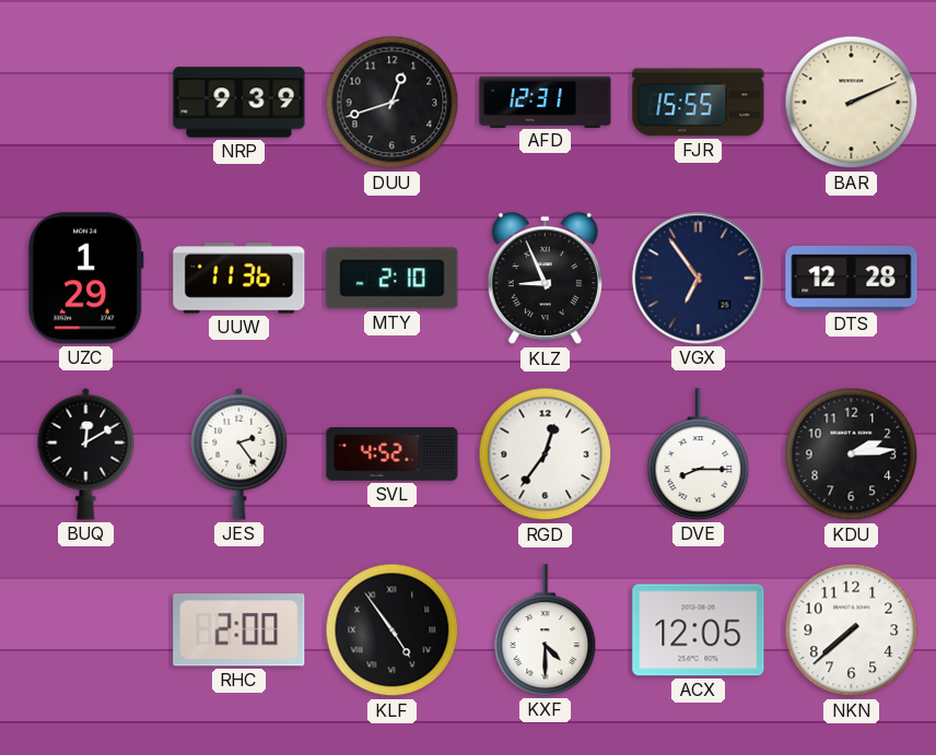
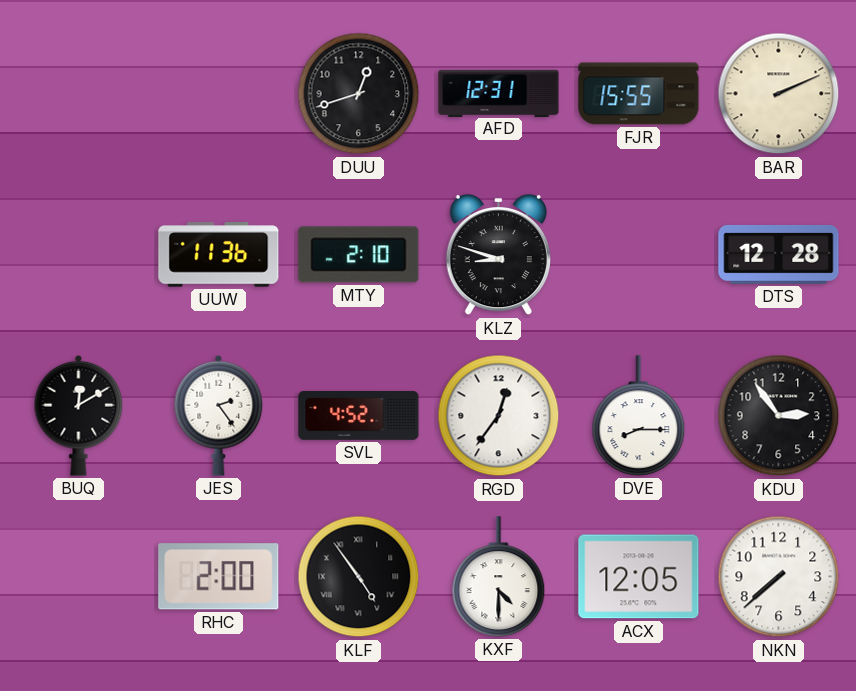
NRP: 9:39 -> none
UZC: 1:29 -> none
KLZ: 8:56 -> 8:48
VGX: 6:54 -> none
KDU: 2:14 -> 2:54
